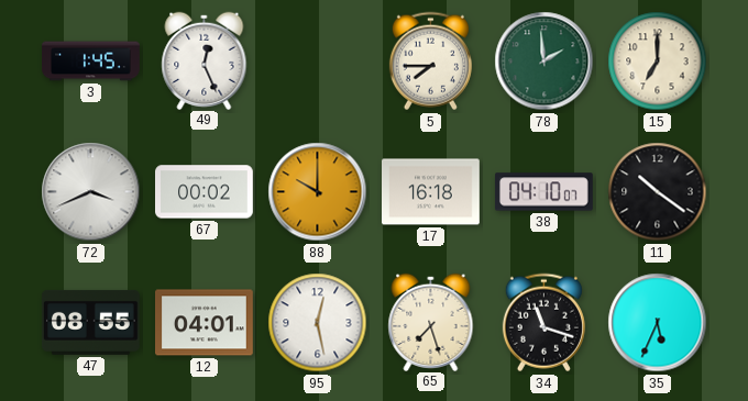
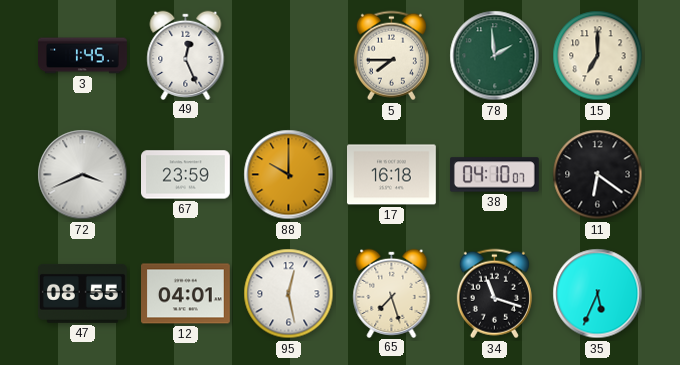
67: 00:02 -> 23:59
11: 10:21 -> 6:21
